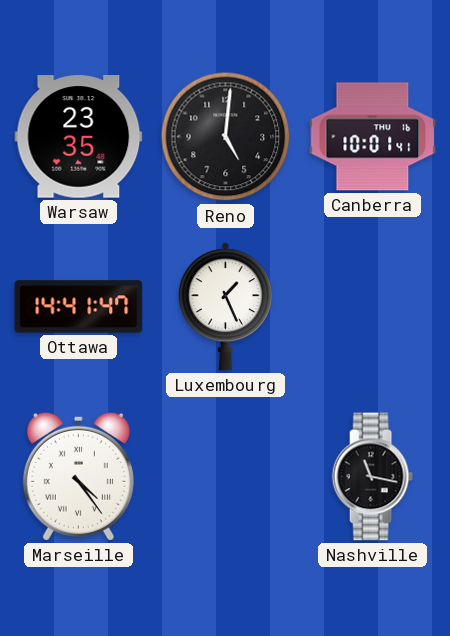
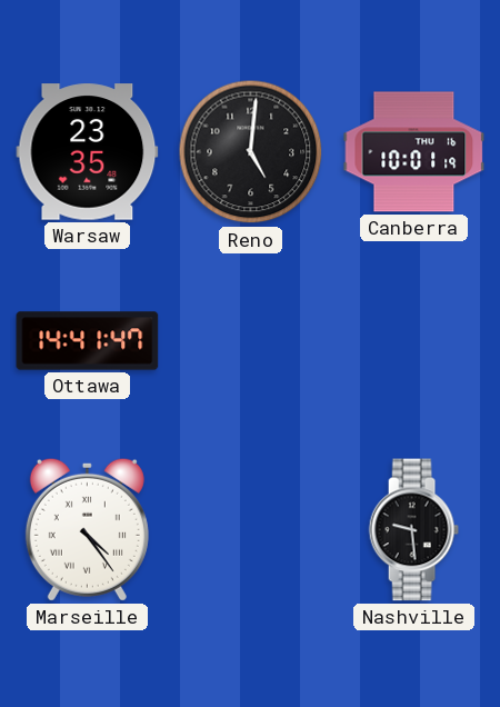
Canberra: 10:01:41 -> 10:01:19
Luxembourg: 1:26 -> none
Nashville: 11:17 -> 9:29
